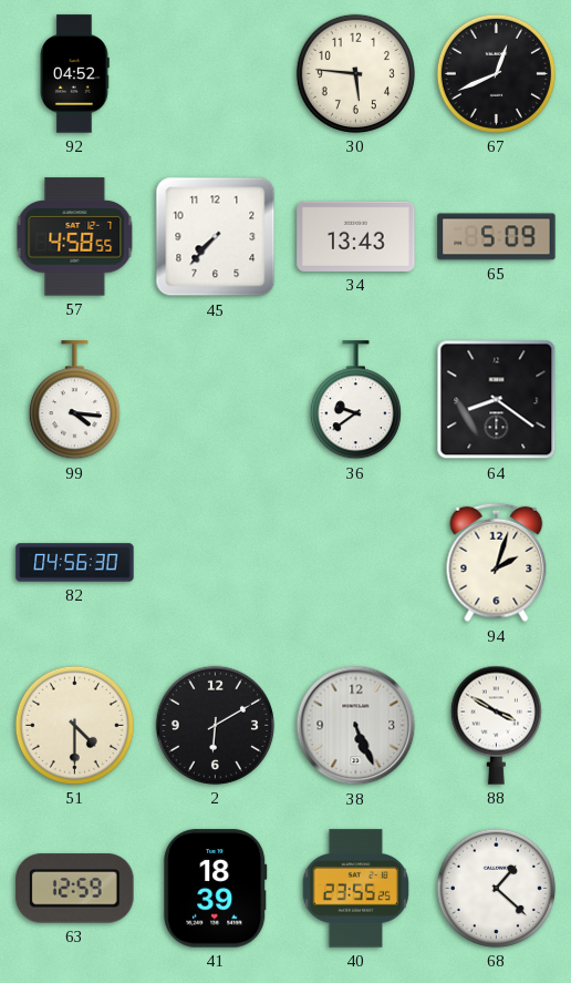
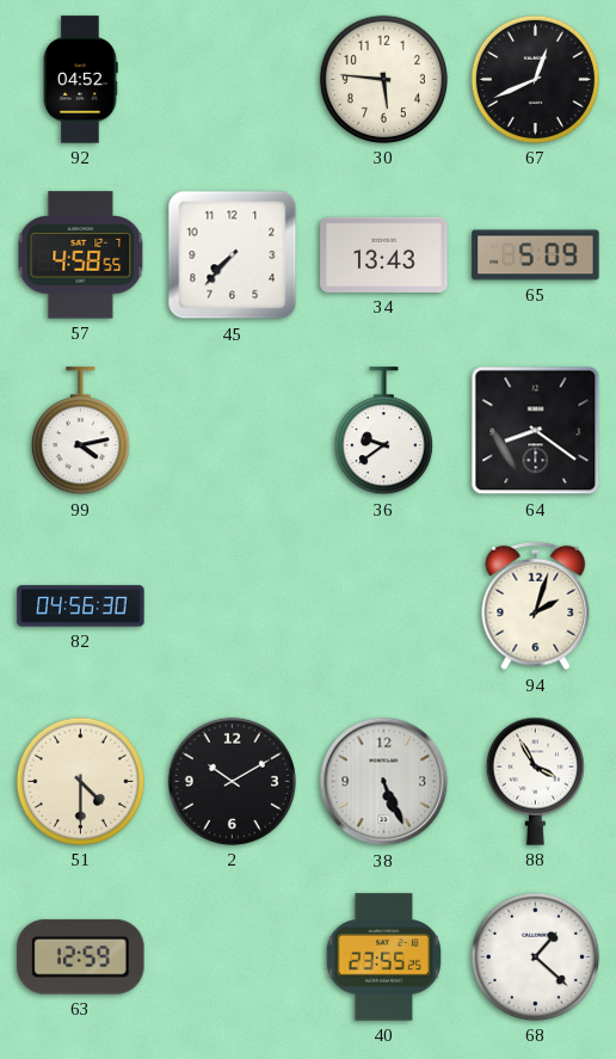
99: 4:16 -> 4:13
2: 6:10 -> 10:10
88: 3:50 -> 3:55
41: 18:39 -> none
